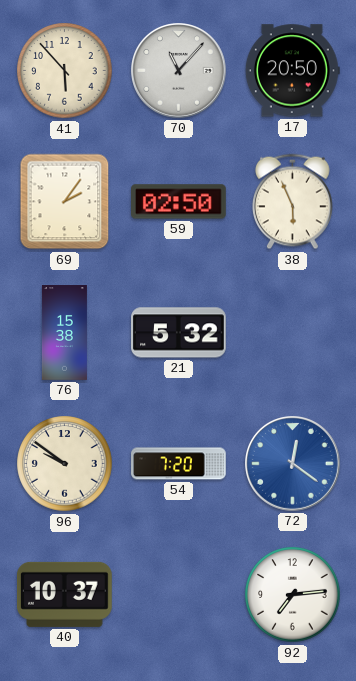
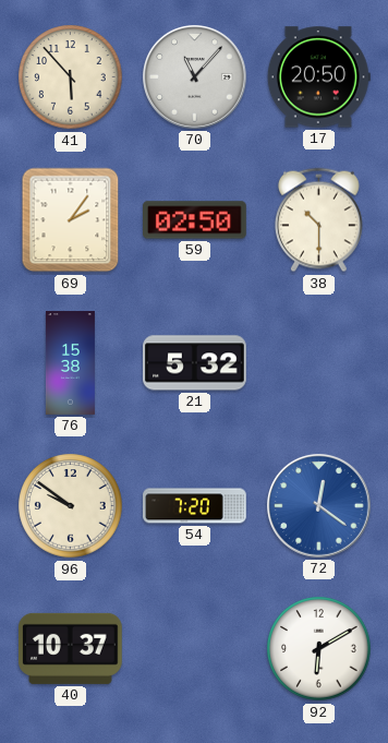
38: 5:56 -> 10:30
92: 7:14 -> 6:10
